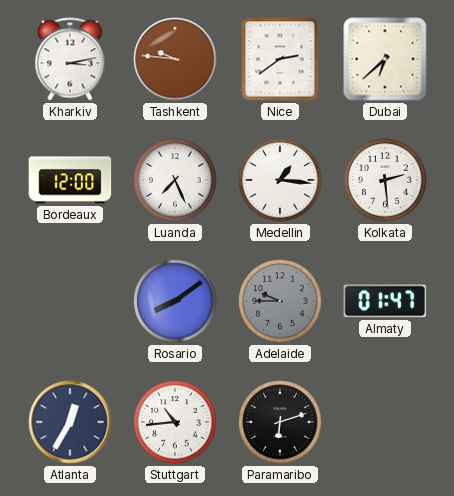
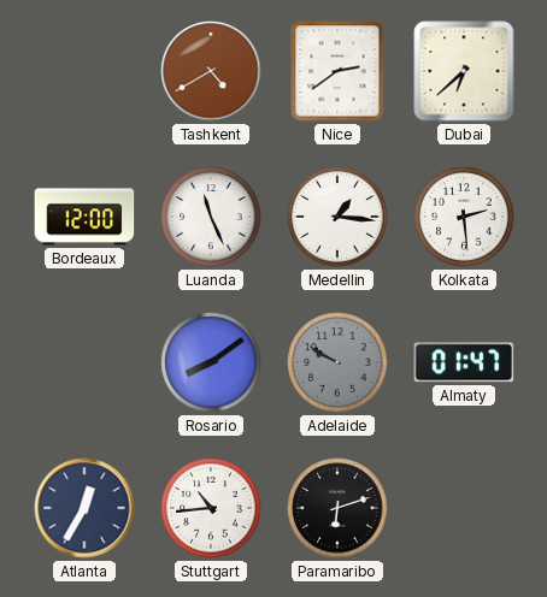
Kharkiv: 3:13 -> none
Tashkent: 9:46 -> 4:40
Luanda: 7:26 -> 11:26
Adelaide: 9:45 -> 9:50
